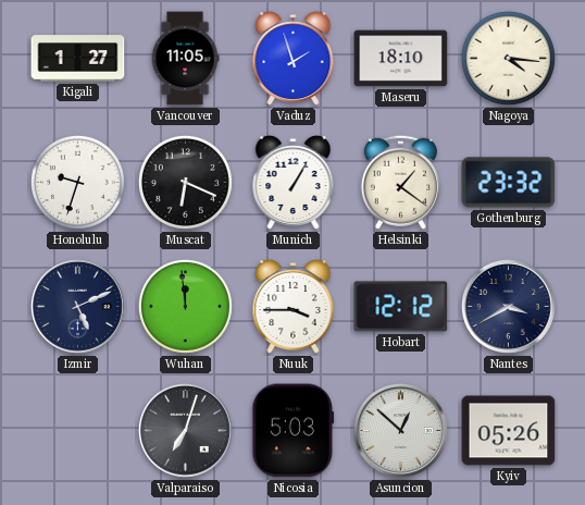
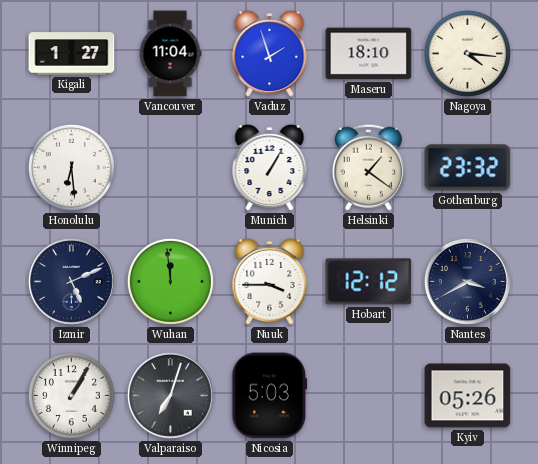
Vancouver: 11:05 -> 11:04
Honolulu: 9:33 -> 6:29
Muscat: 6:19 -> none
Winnipeg: none -> 1:05
Asuncion: 12:52 -> none
